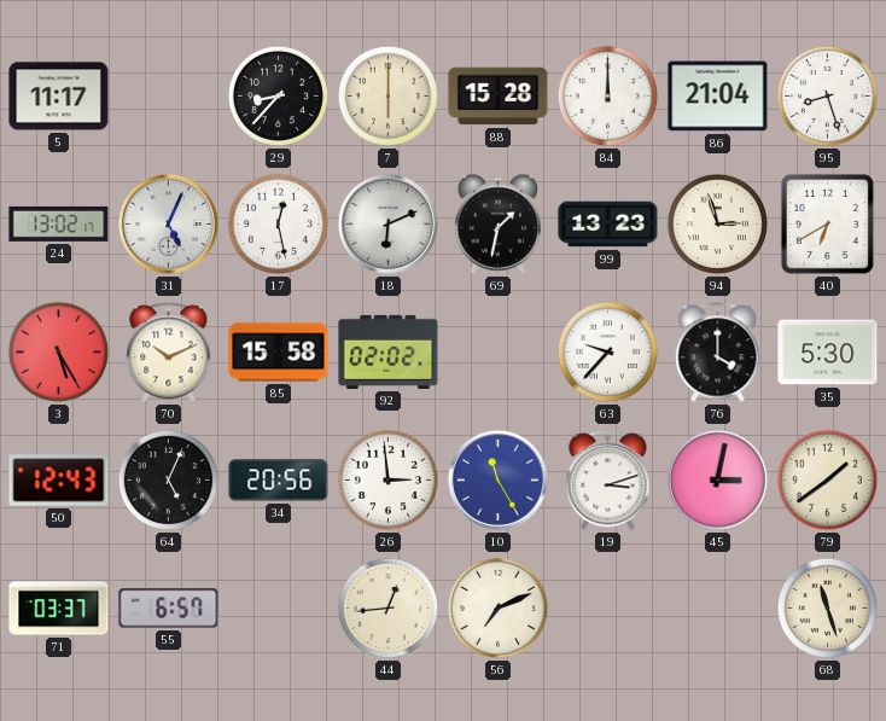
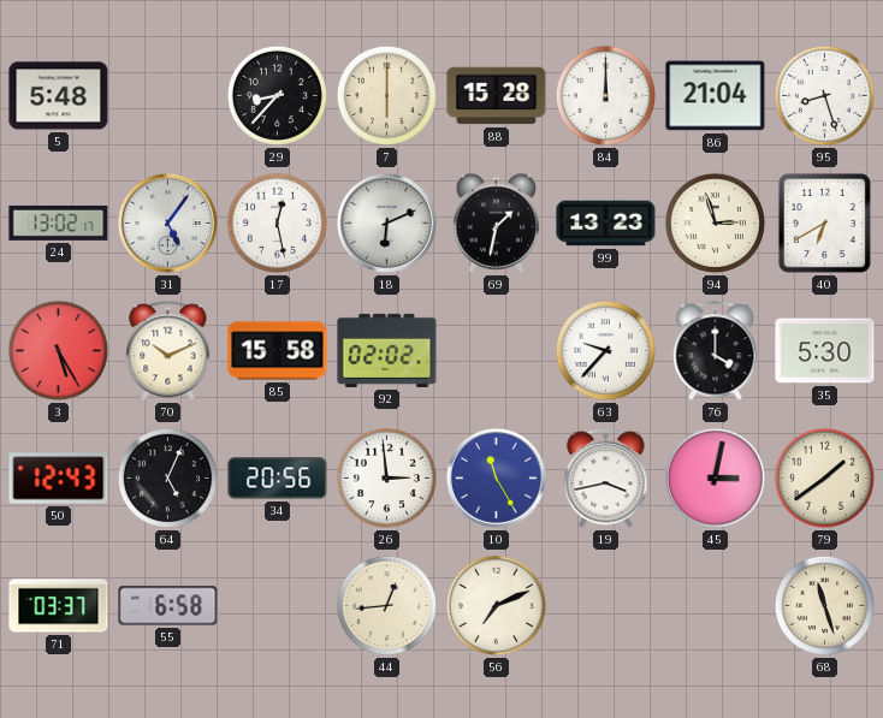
5: 11:17 -> 5:48
31: 5:04 -> 5:06
19: 3:12 -> 3:43
55: 6:57 -> 6:58
